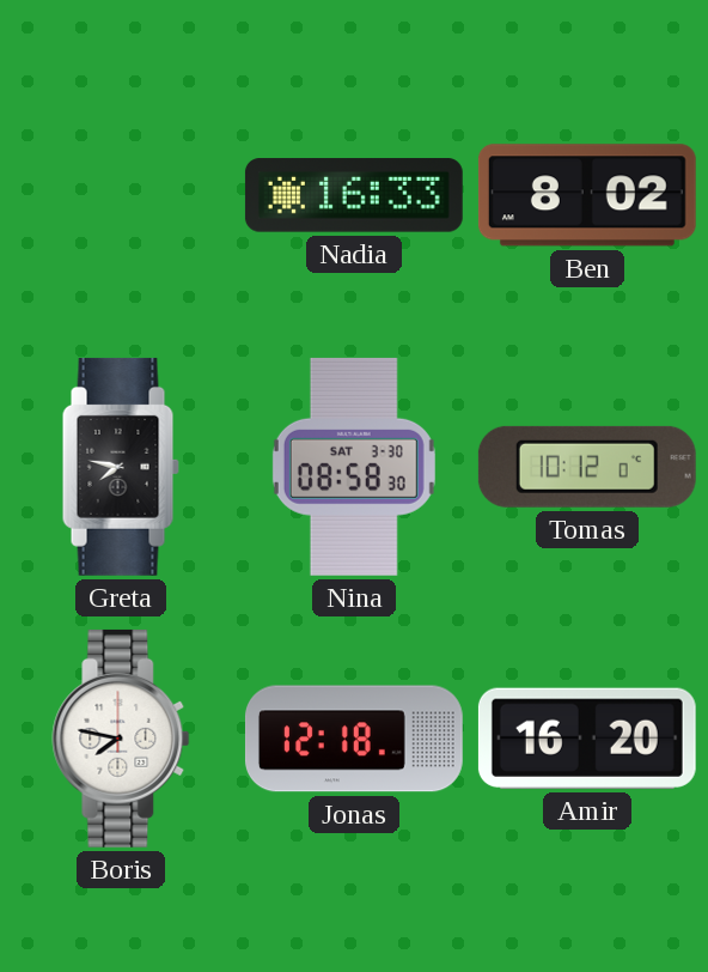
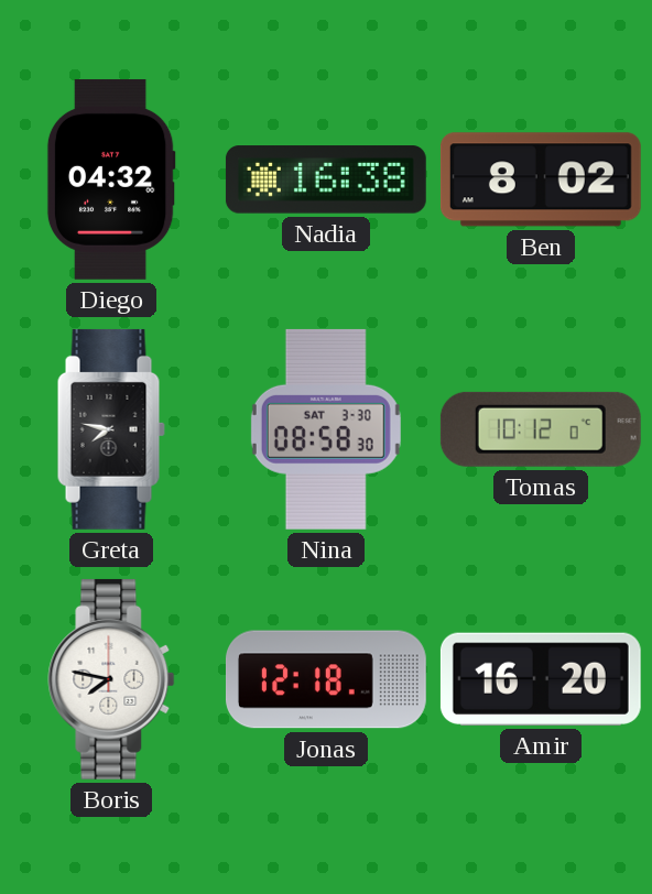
Diego: none -> 04:32
Nadia: 16:33 -> 16:38
